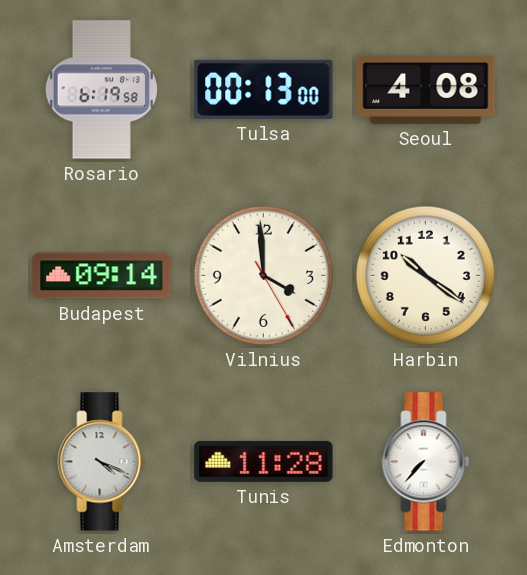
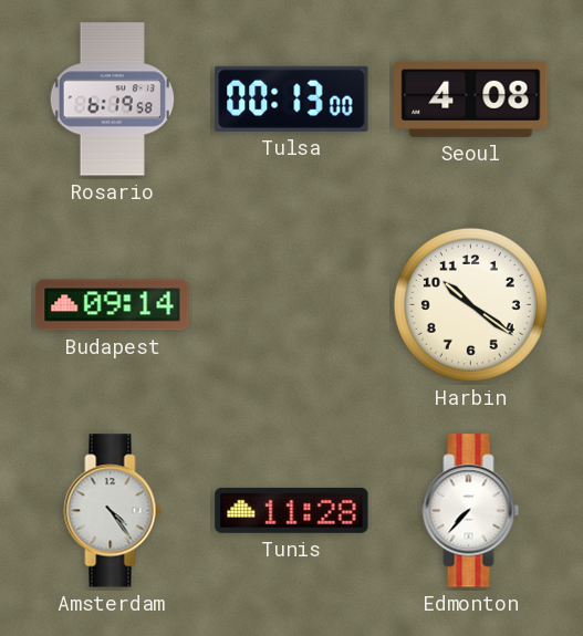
Vilnius: 3:59 -> none
Amsterdam: 4:19 -> 4:24
